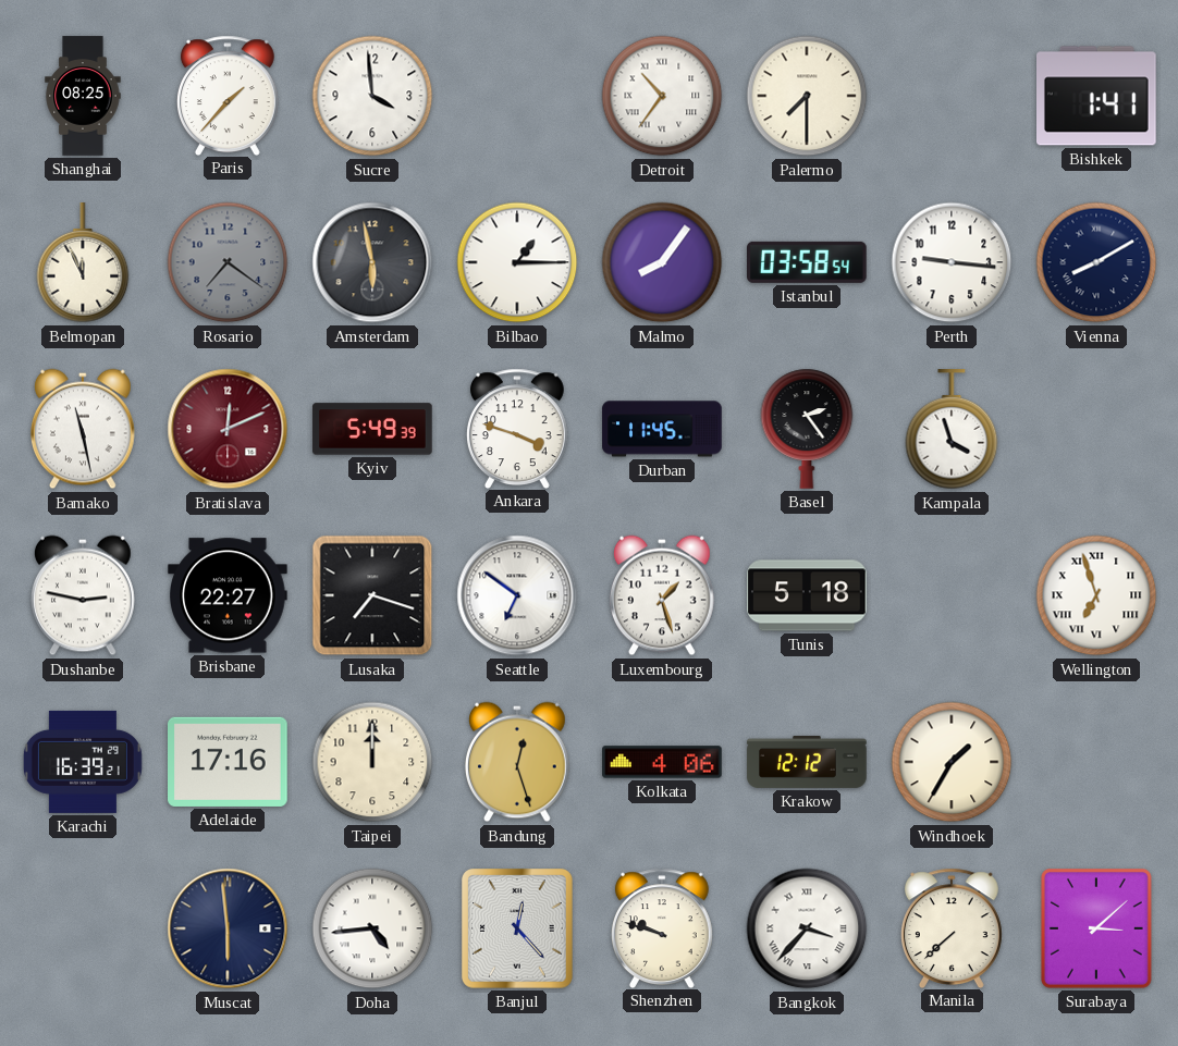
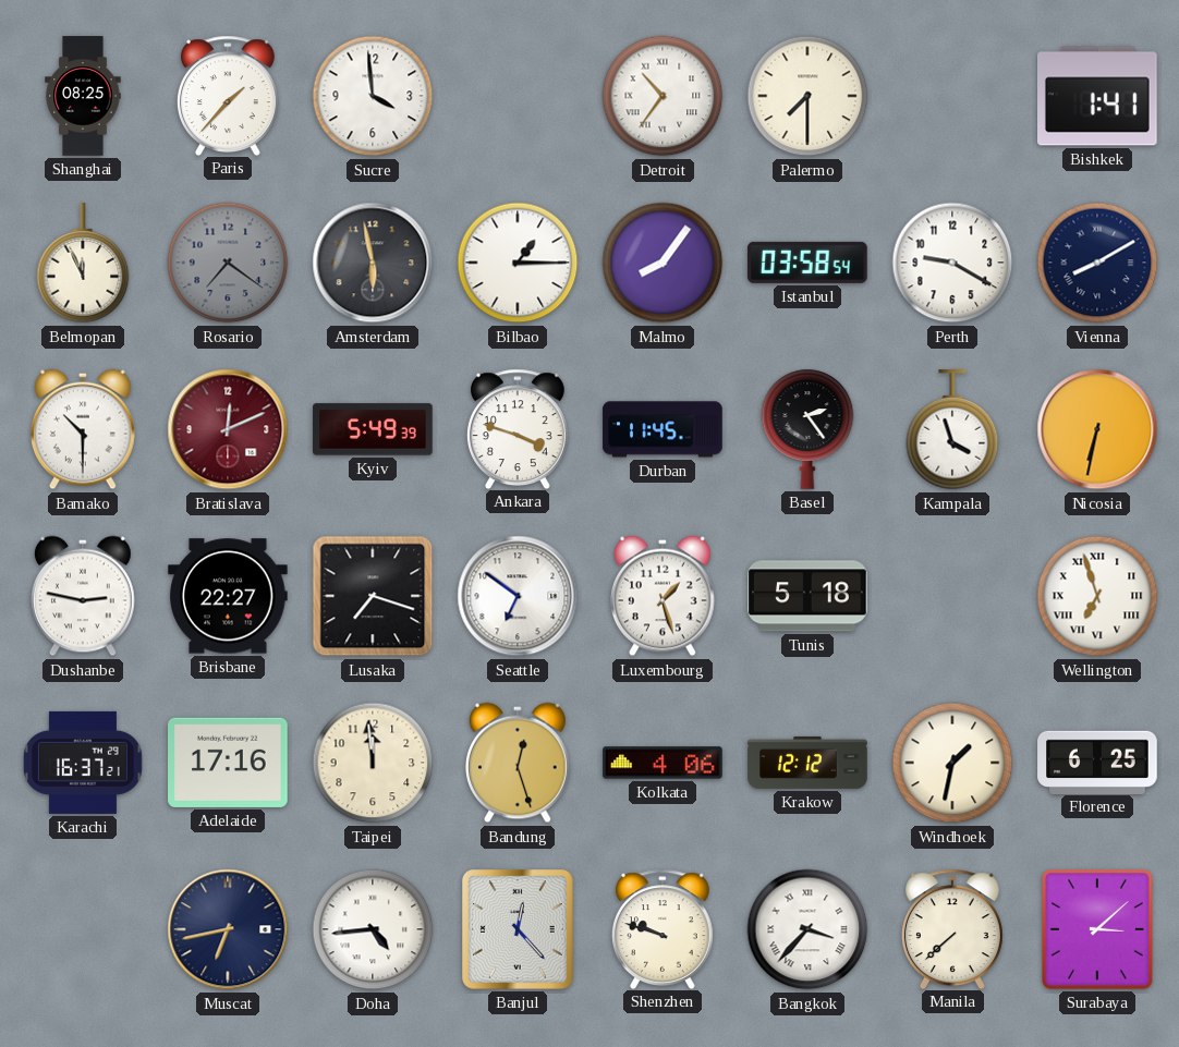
Perth: 9:16 -> 9:20
Bamako: 11:28 -> 10:30
Nicosia: none -> 6:32
Karachi: 16:39 -> 16:37
Taipei: 12:00 -> 11:59
Windhoek: 1:35 -> 1:32
Florence: none -> 6:25
Muscat: 5:59 -> 6:43
